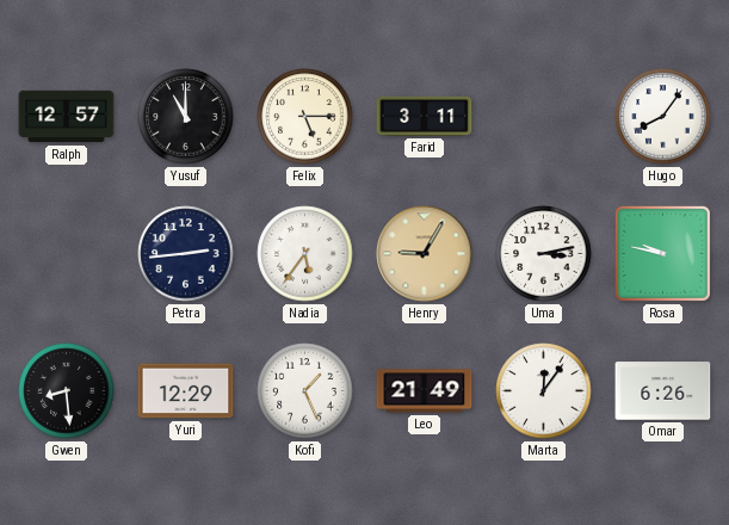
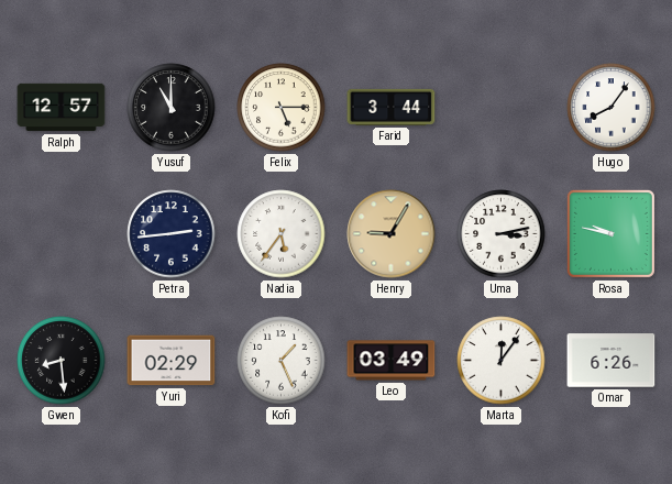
Farid: 3:11 -> 3:44
Yuri: 12:29 -> 02:29
Leo: 21:49 -> 03:49
